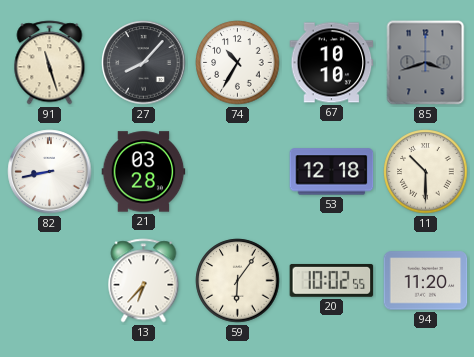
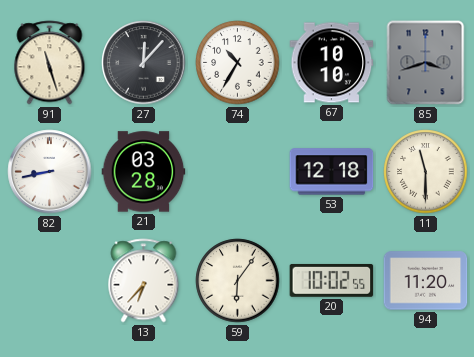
27: 8:07 -> 12:07
11: 10:30 -> 11:30
